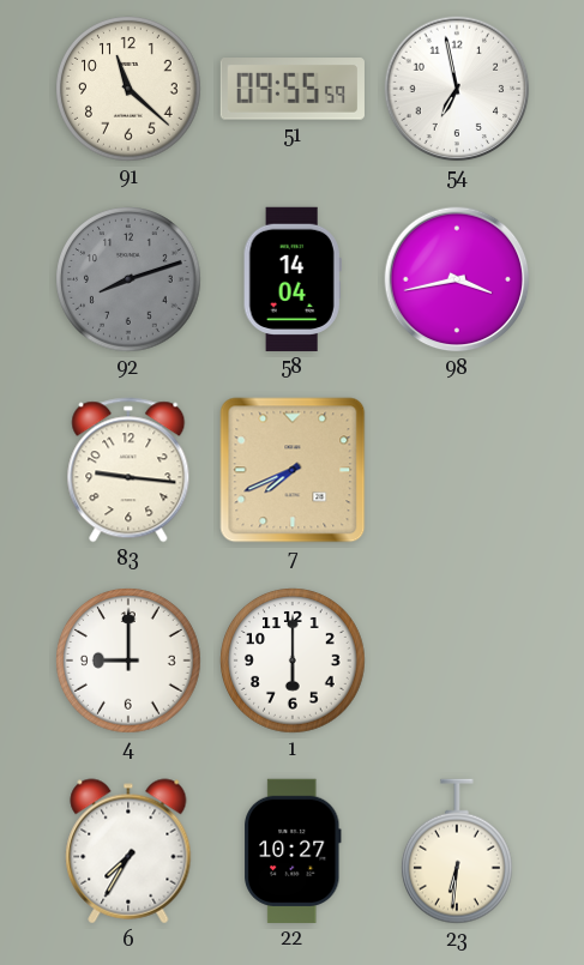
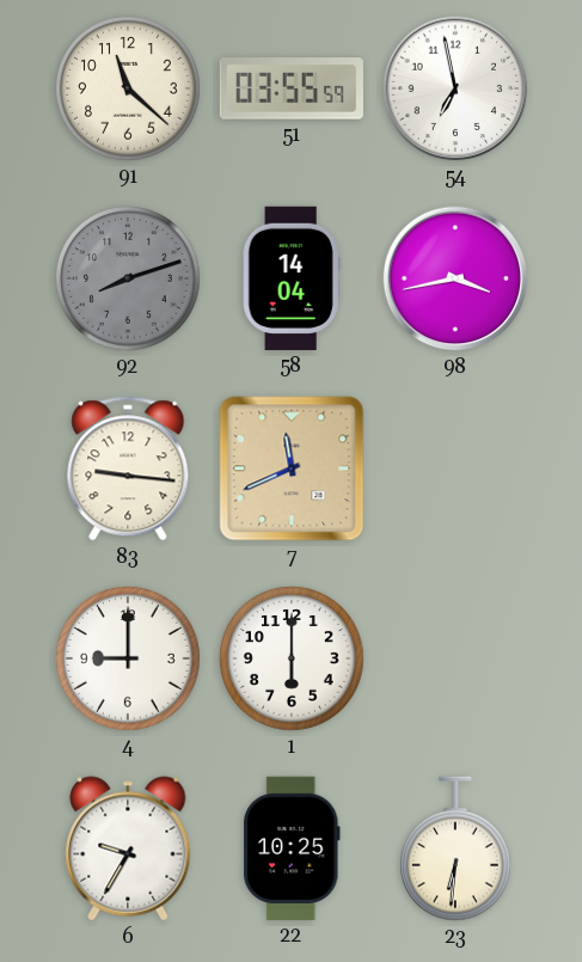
51: 09:55 -> 03:55
7: 7:41 -> 11:41
6: 7:35 -> 9:35
22: 10:27 -> 10:25
